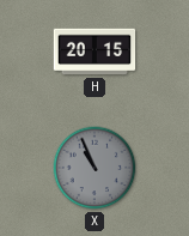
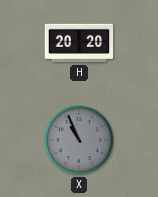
H: 20:15 -> 20:20
